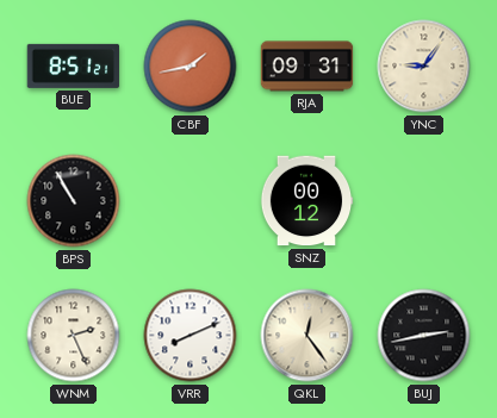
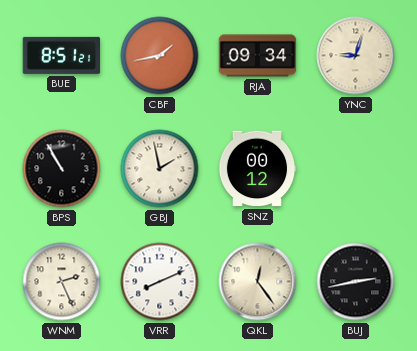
RJA: 09:31 -> 09:34
YNC: 9:06 -> 9:03
GBJ: none -> 1:58
